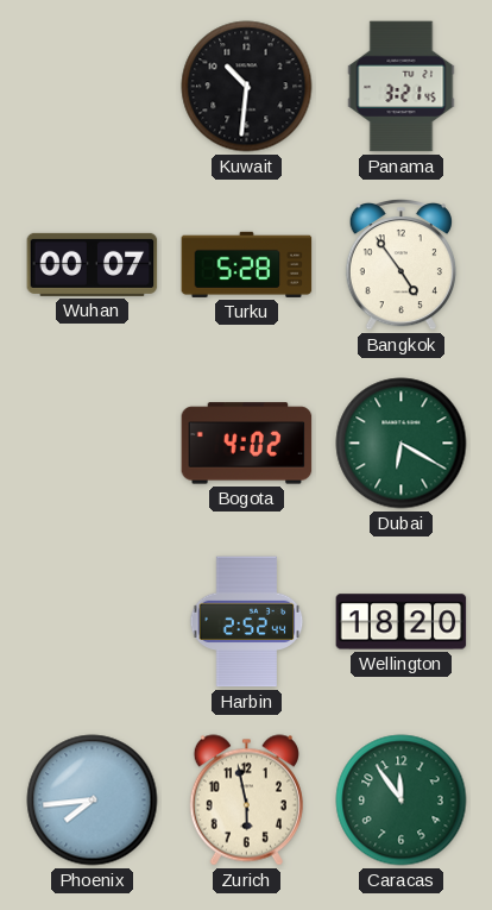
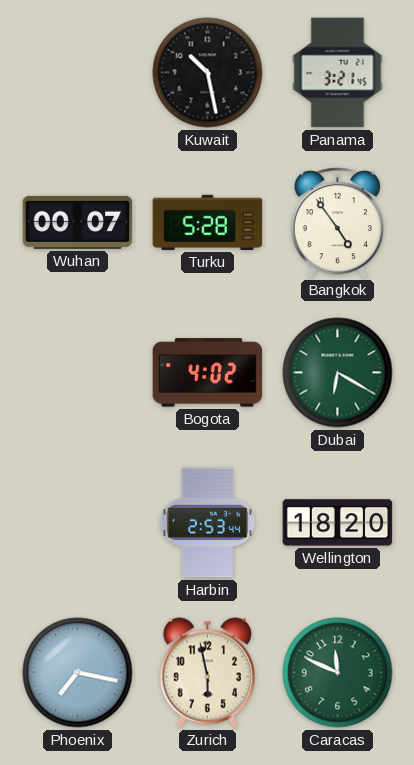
Kuwait: 10:31 -> 10:28
Harbin: 2:52 -> 2:53
Phoenix: 7:44 -> 7:17
Caracas: 11:54 -> 11:49
